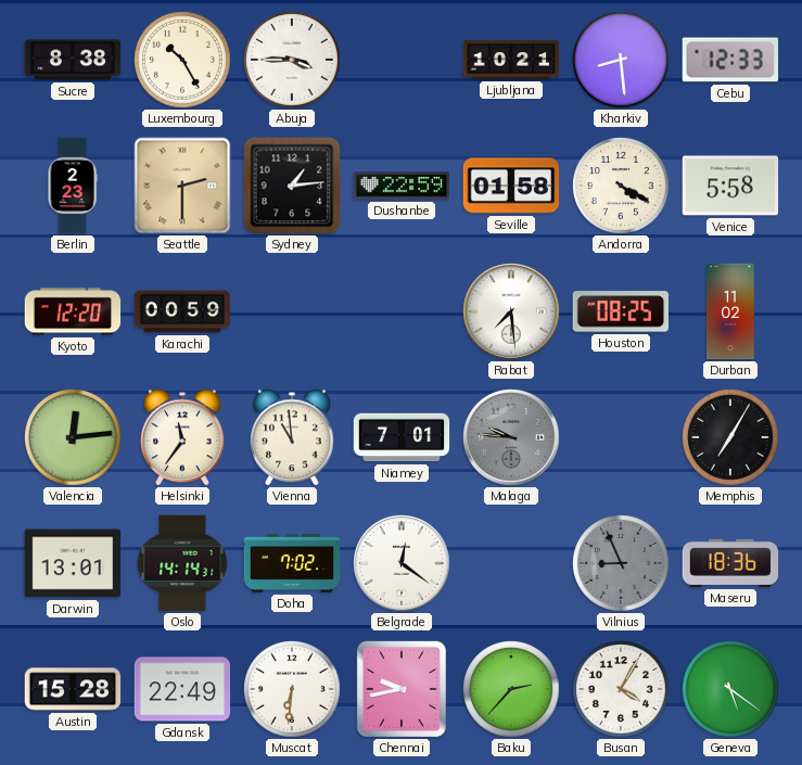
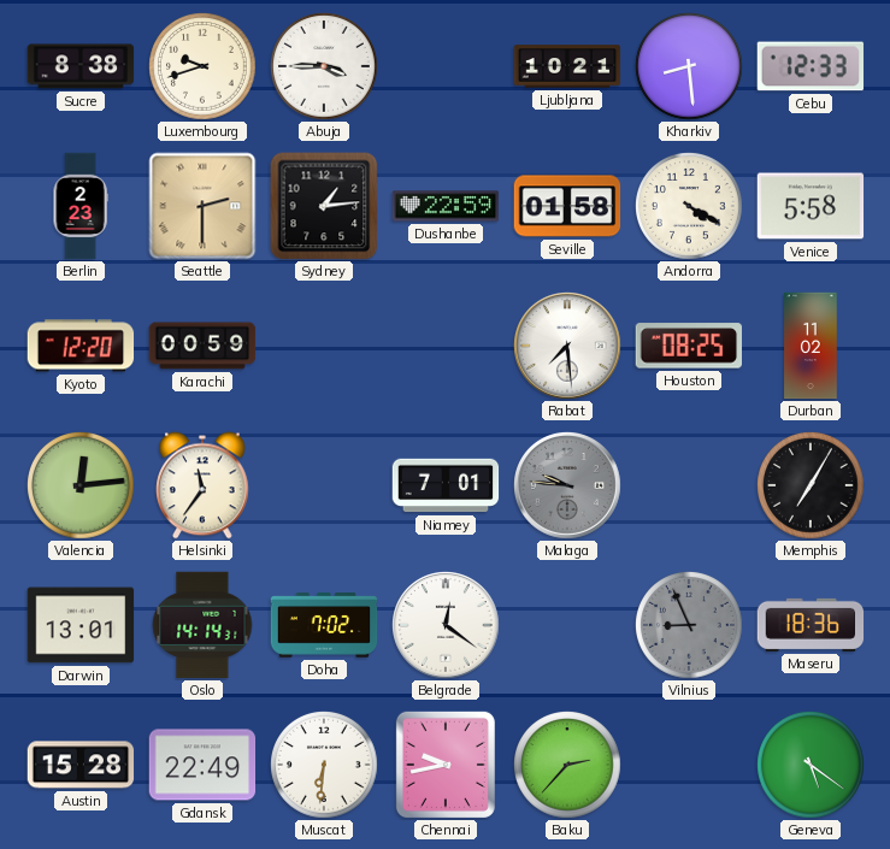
Luxembourg: 10:25 -> 9:42
Vienna: 10:59 -> none
Busan: 4:05 -> none
